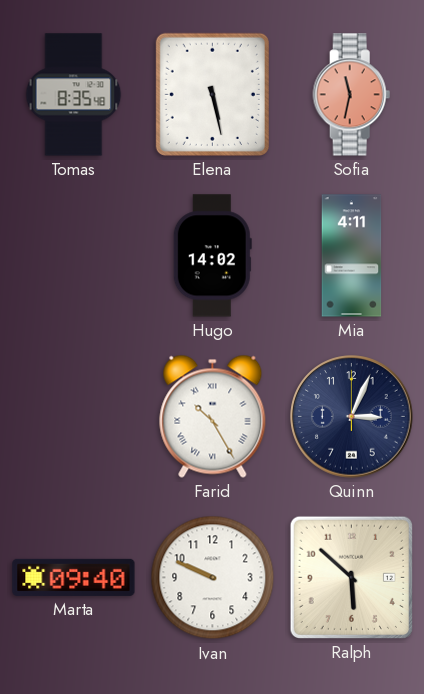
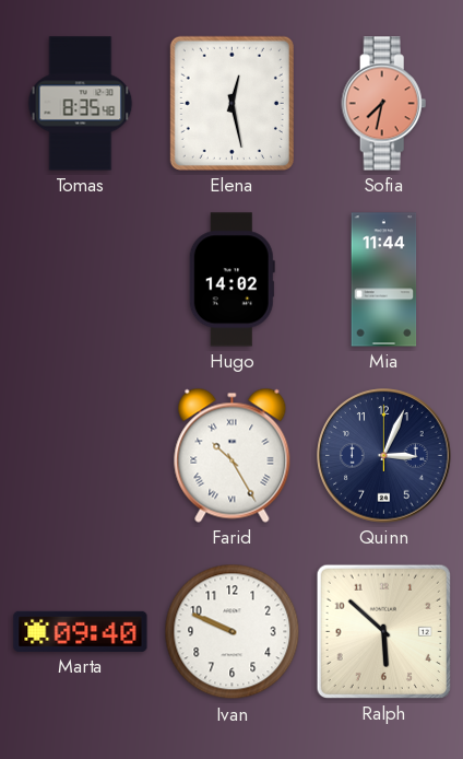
Elena: 5:28 -> 12:28
Sofia: 11:32 -> 7:32
Mia: 4:11 -> 11:44
